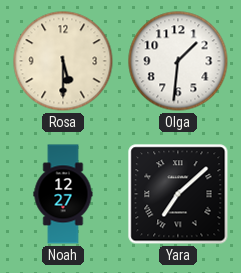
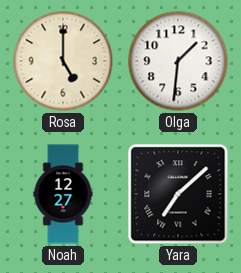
Rosa: 5:30 -> 5:00
